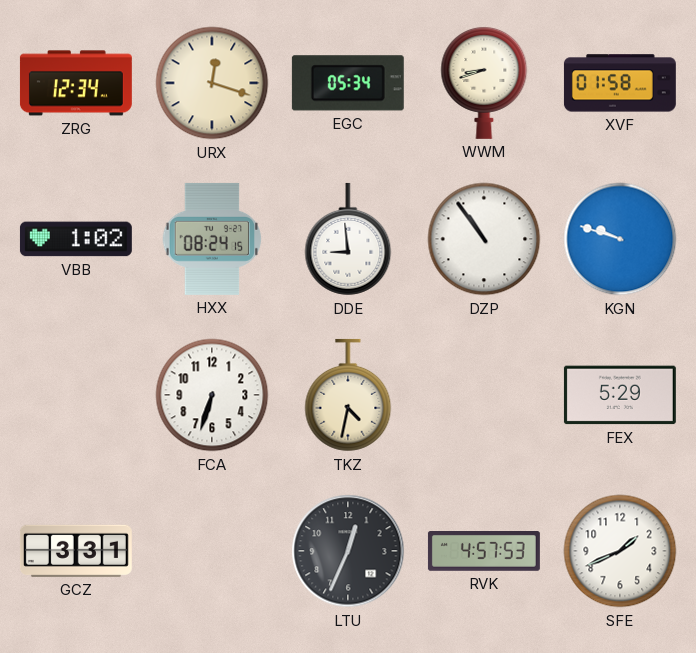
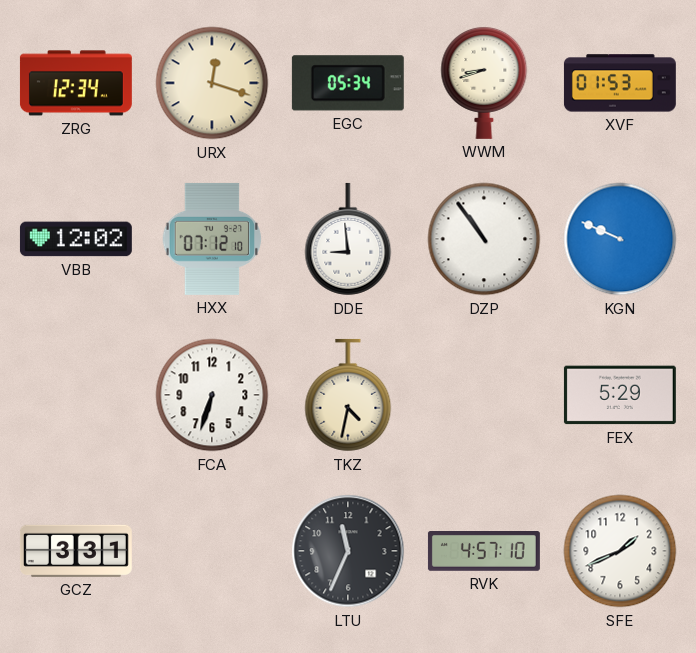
XVF: 01:58 -> 01:53
VBB: 1:02 -> 12:02
HXX: 08:24 -> 07:12
KGN: 9:48 -> 9:49
LTU: 12:34 -> 11:34
RVK: 4:57:53 -> 4:57:10
